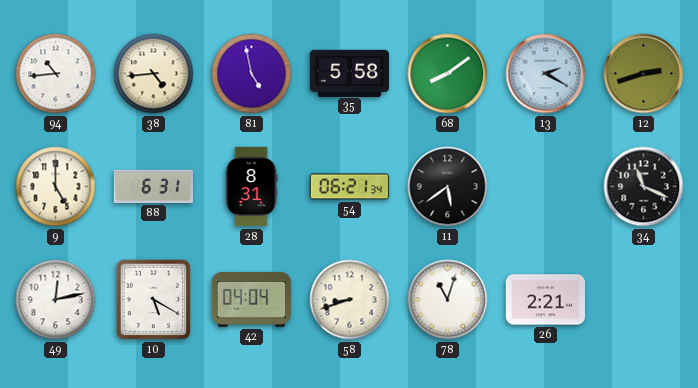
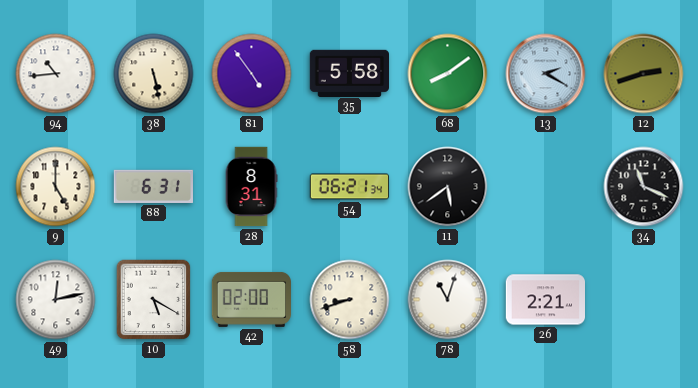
38: 4:44 -> 5:28
81: 4:58 -> 4:54
42: 04:04 -> 02:00
